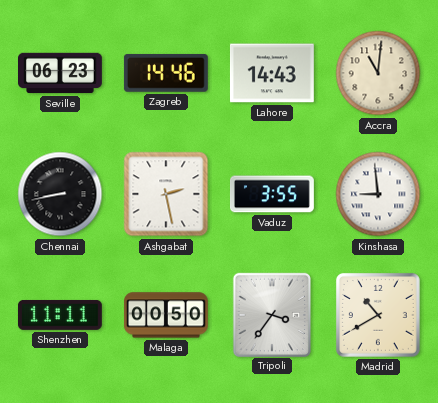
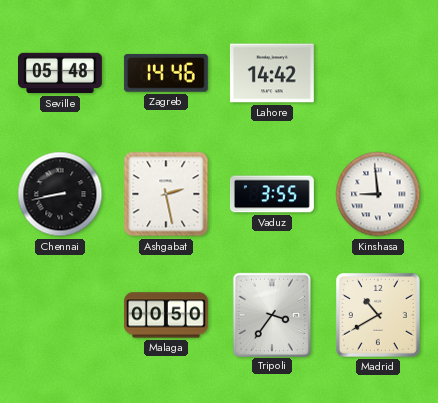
Seville: 06:23 -> 05:48
Lahore: 14:43 -> 14:42
Accra: 11:01 -> none
Shenzhen: 11:11 -> none
